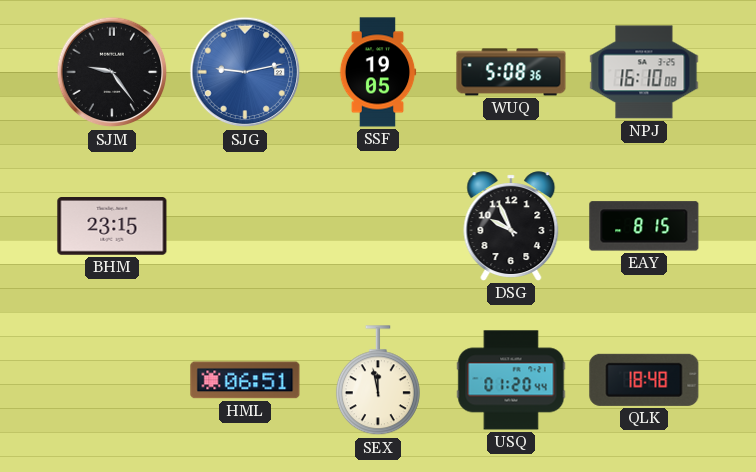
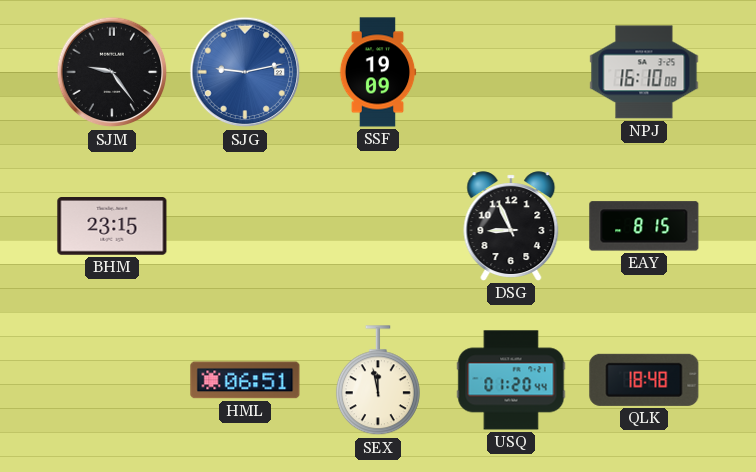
SSF: 19:05 -> 19:09
WUQ: 5:08 -> none
DSG: 9:56 -> 8:56
